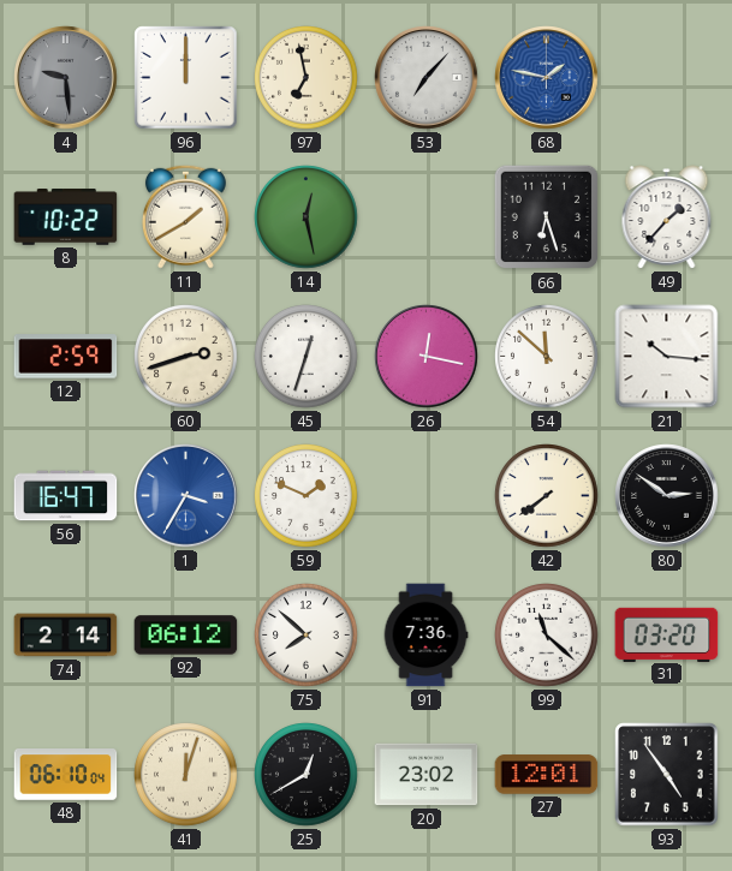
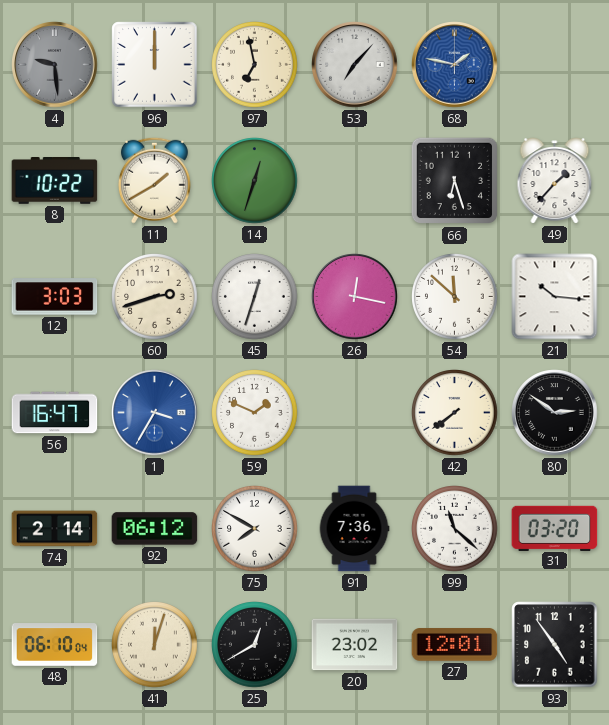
14: 12:28 -> 12:33
12: 2:59 -> 3:03
75: 7:52 -> 7:50
